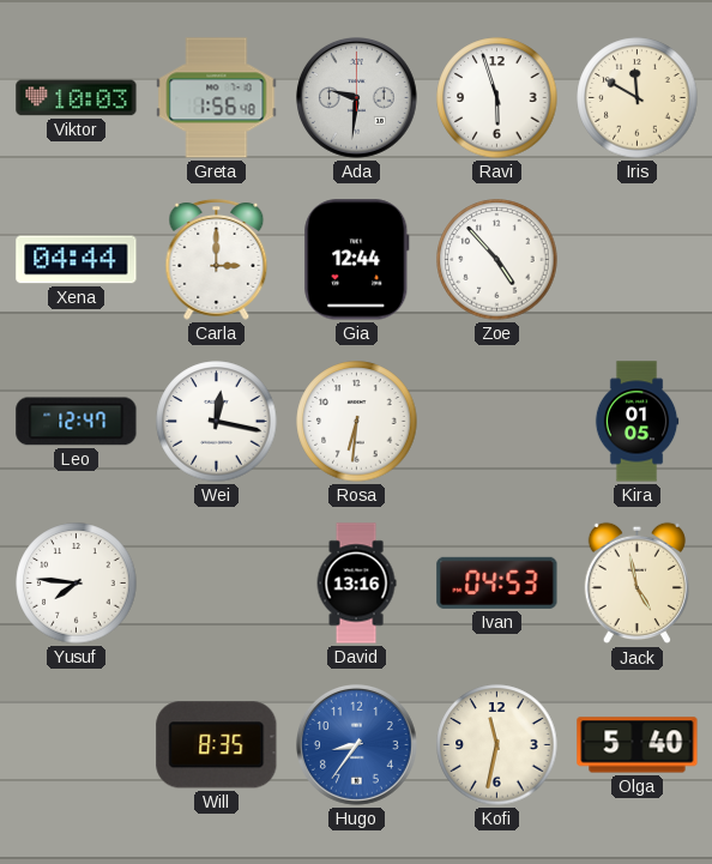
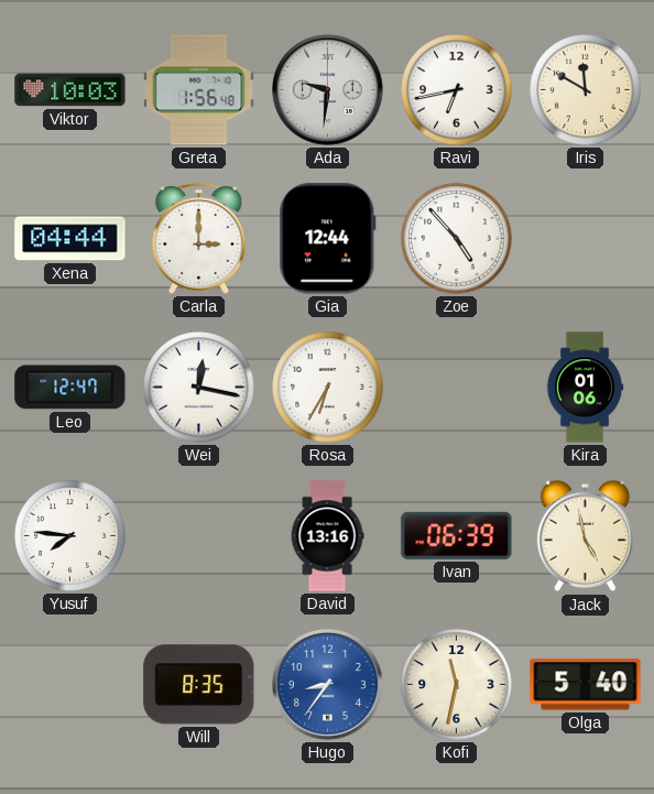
Ravi: 5:57 -> 6:43
Rosa: 6:31 -> 6:35
Kira: 01:05 -> 01:06
Ivan: 04:53 -> 06:39
